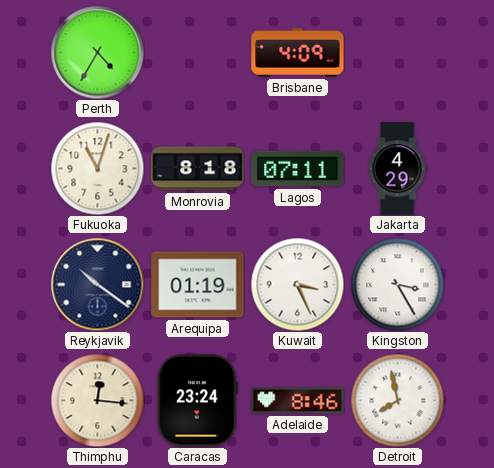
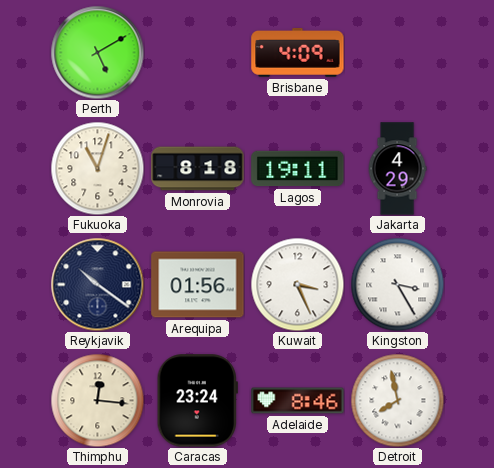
Perth: 4:35 -> 5:10
Lagos: 07:11 -> 19:11
Arequipa: 01:19 -> 01:56
